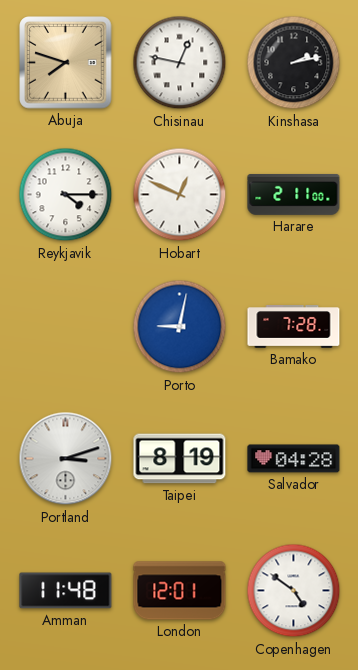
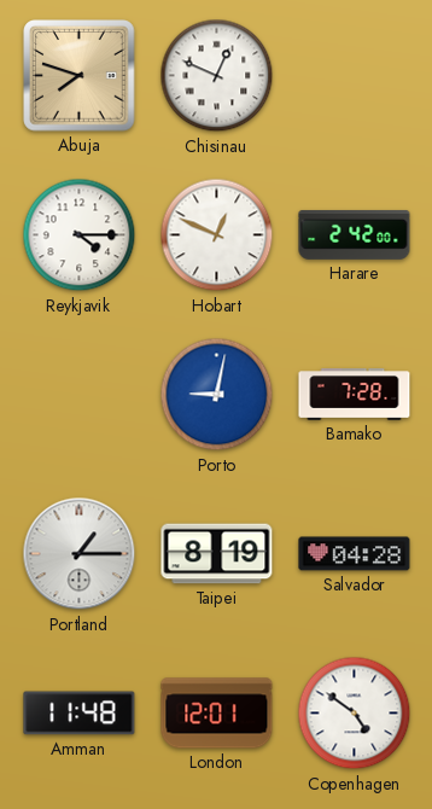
Chisinau: 12:47 -> 12:49
Kinshasa: 2:13 -> none
Harare: 2:11 -> 2:42
Portland: 3:12 -> 1:15
